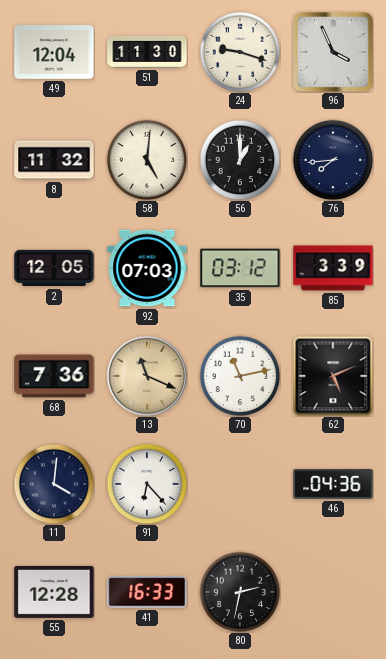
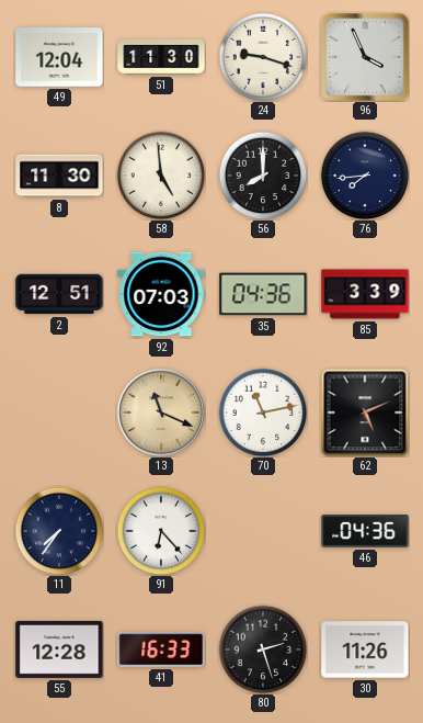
8: 11:32 -> 11:30
58: 5:01 -> 4:59
56: 1:00 -> 8:00
2: 12:05 -> 12:51
35: 03:12 -> 04:36
68: 7:36 -> none
11: 4:01 -> 7:36
80: 2:32 -> 2:27
30: none -> 11:26
